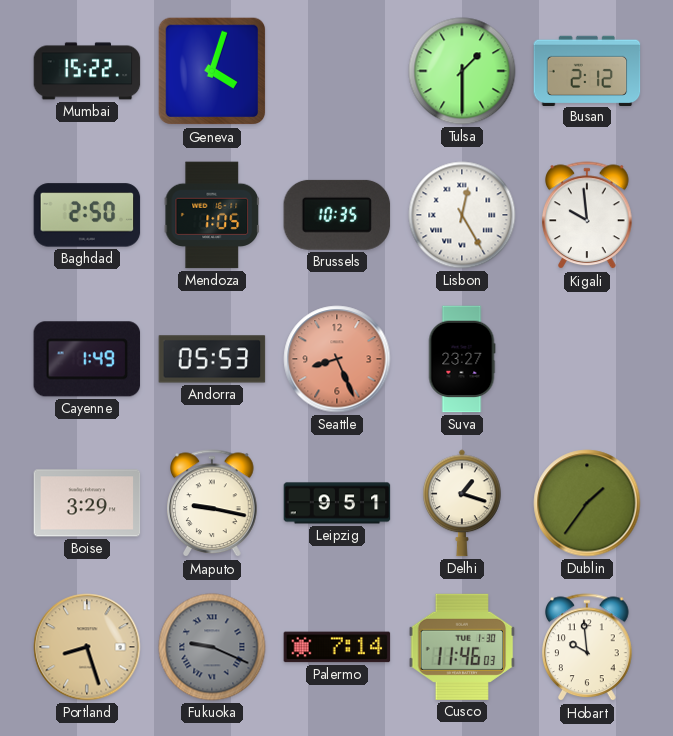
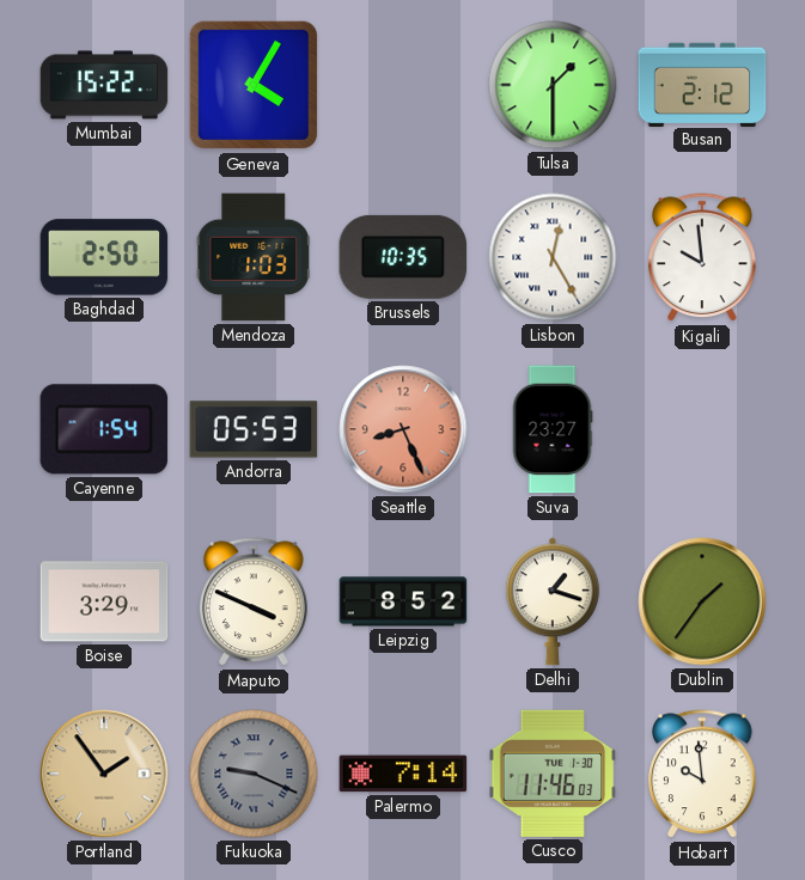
Geneva: 4:03 -> 4:05
Mendoza: 1:05 -> 1:03
Cayenne: 1:49 -> 1:54
Maputo: 9:17 -> 3:49
Leipzig: 9:51 -> 8:52
Portland: 8:27 -> 1:54
